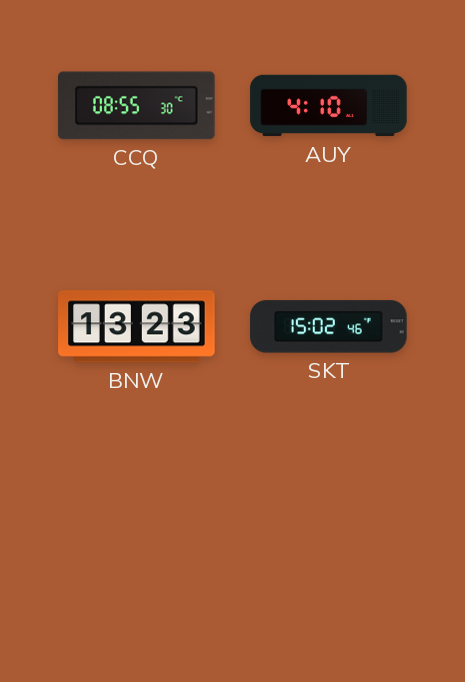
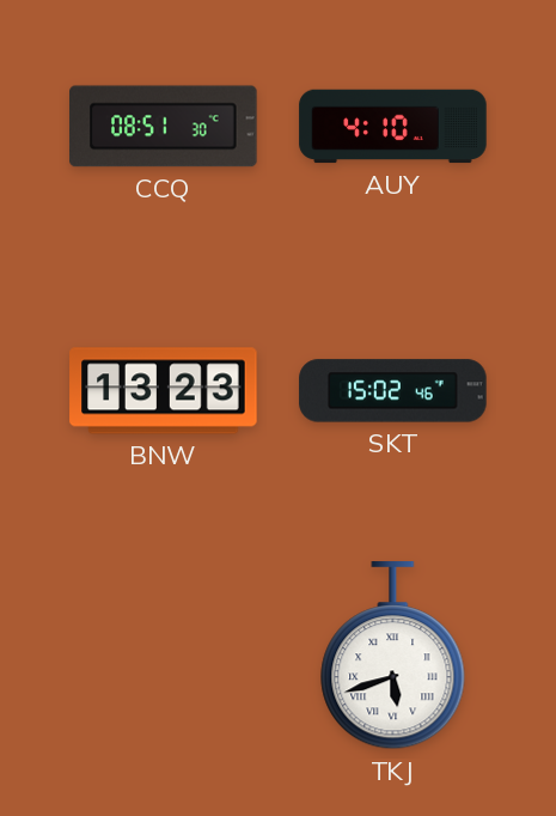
CCQ: 08:55 -> 08:51
TKJ: none -> 5:42
